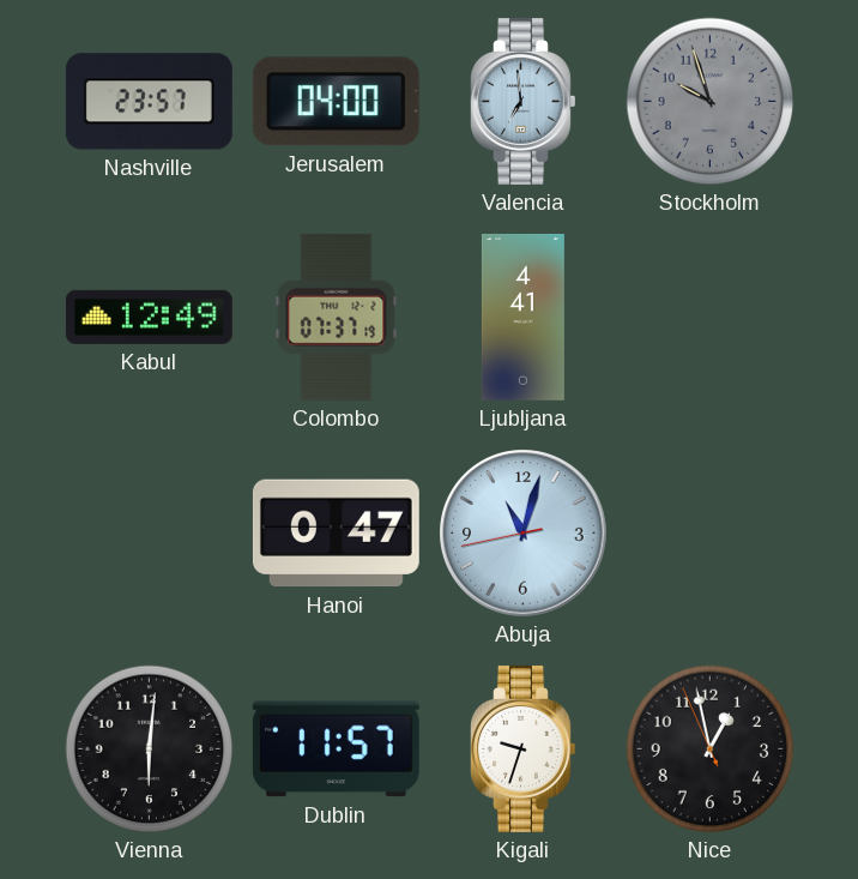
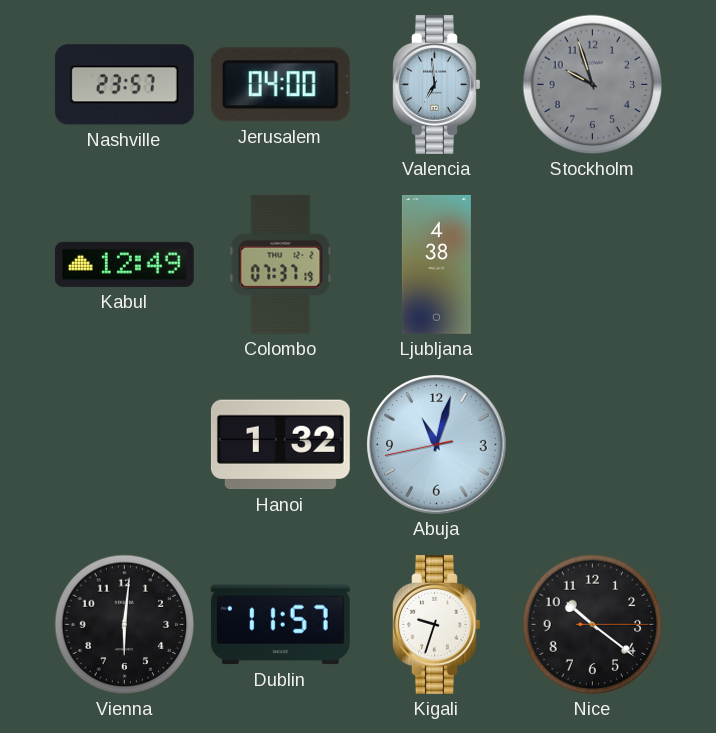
Ljubljana: 4:41 -> 4:38
Hanoi: 0:47 -> 1:32
Nice: 12:57 -> 10:21
